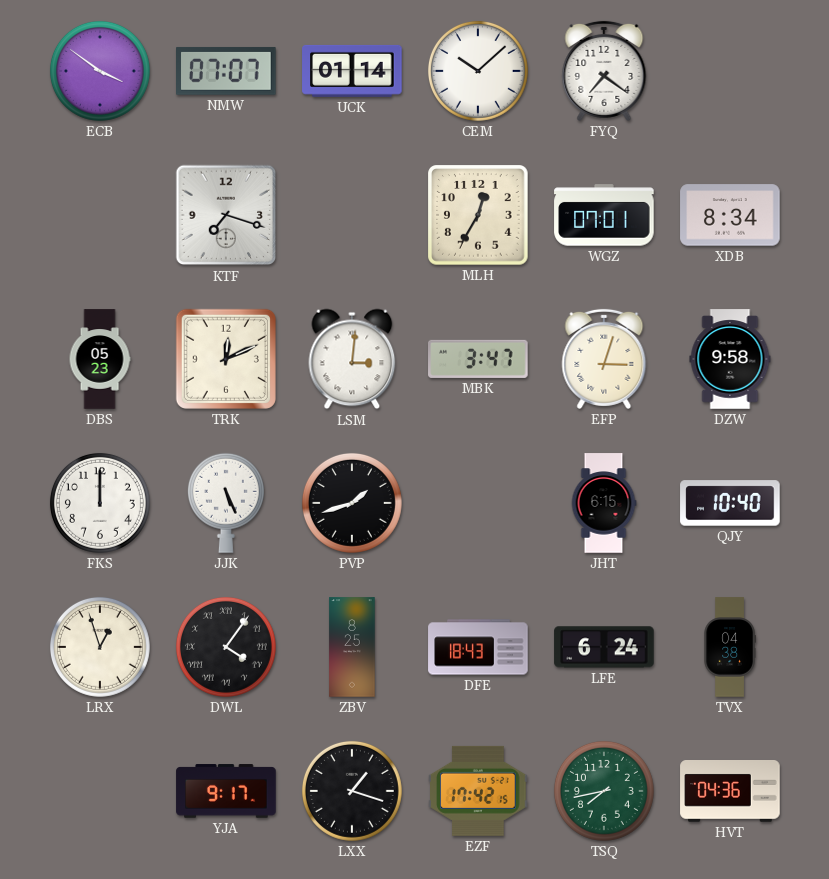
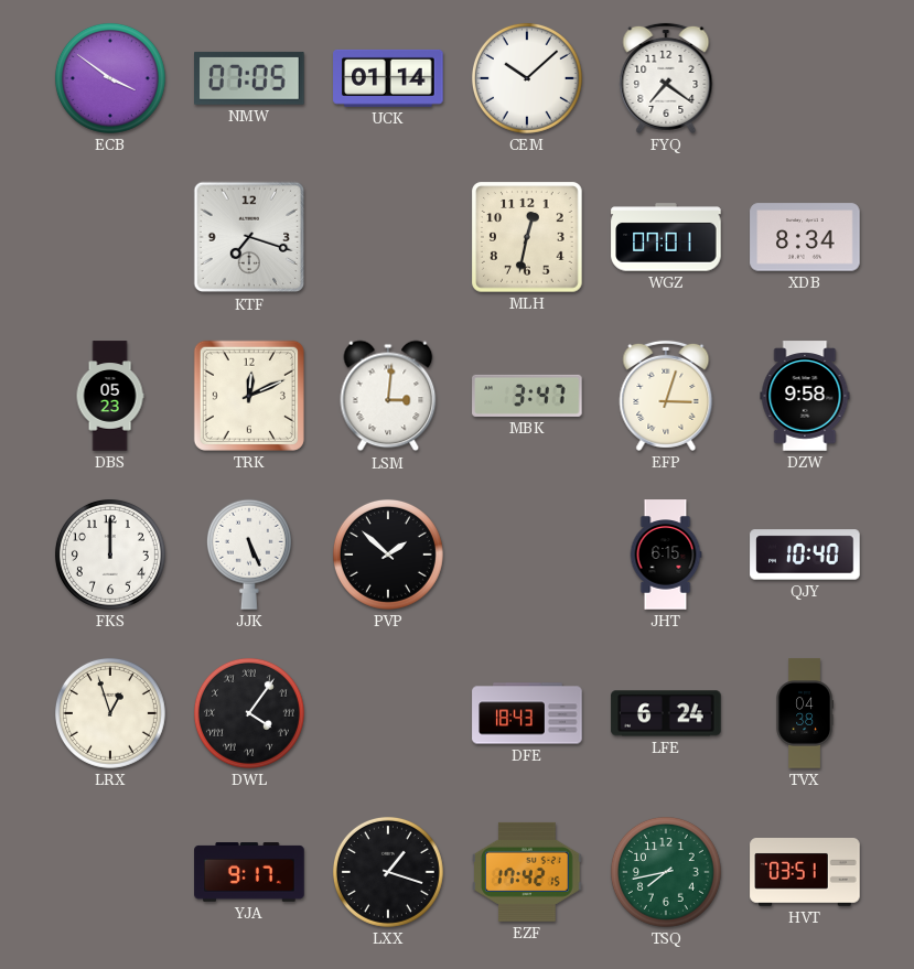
NMW: 07:07 -> 07:05
MLH: 12:35 -> 12:32
PVP: 1:42 -> 1:52
ZBV: 8:25 -> none
HVT: 04:36 -> 03:51
